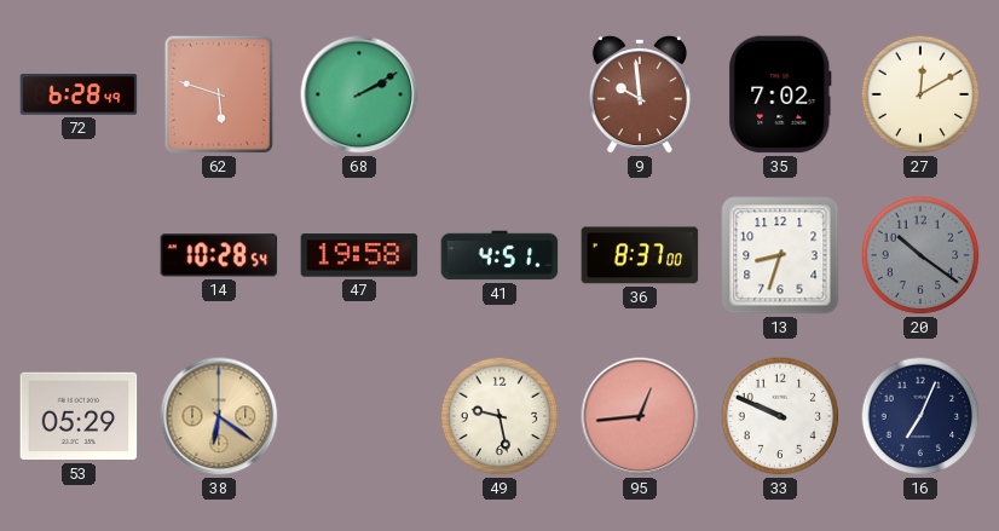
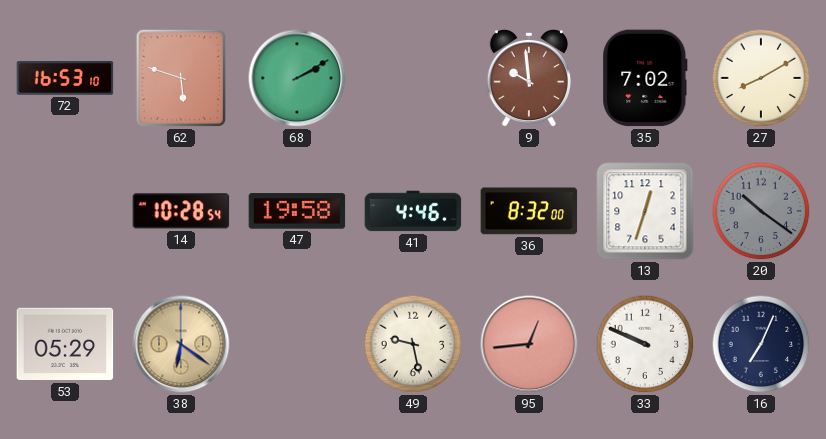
72: 6:28 -> 16:53
27: 12:10 -> 8:10
41: 4:51 -> 4:46
36: 8:37 -> 8:32
13: 8:33 -> 12:33
